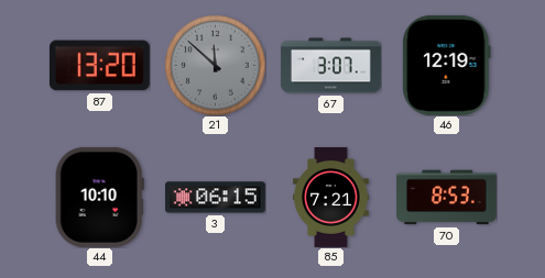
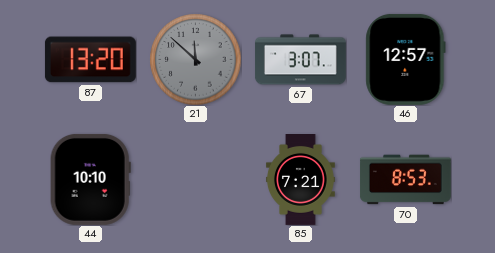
46: 12:19 -> 12:57
3: 06:15 -> none
